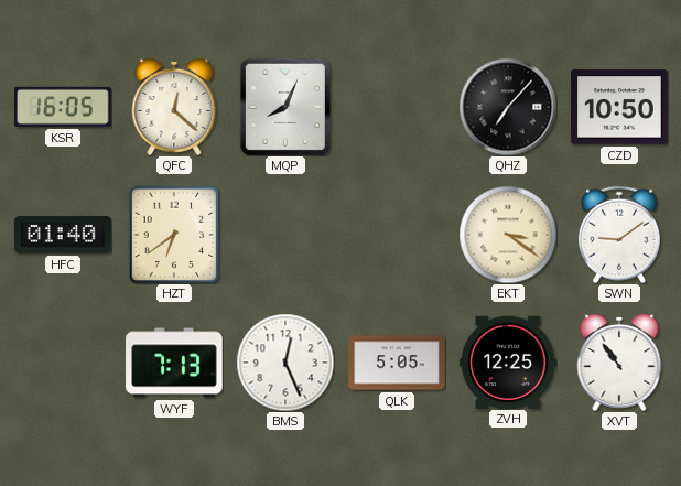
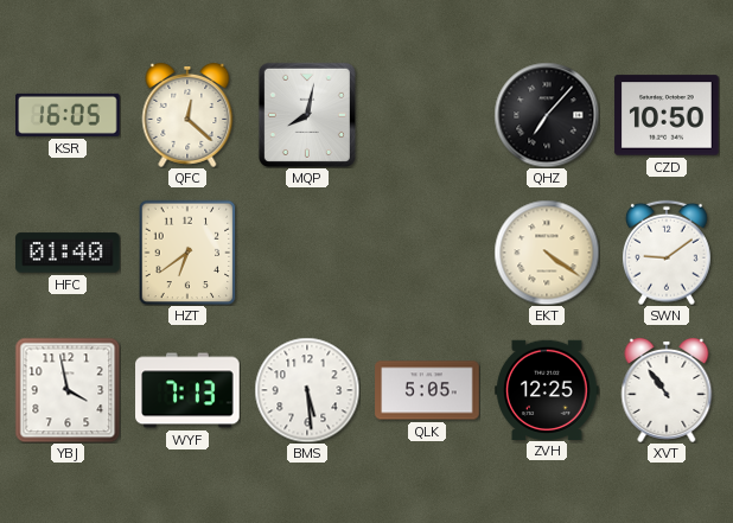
MQP: 8:04 -> 8:02
EKT: 3:21 -> 4:21
YBJ: none -> 3:58
BMS: 12:26 -> 5:29
